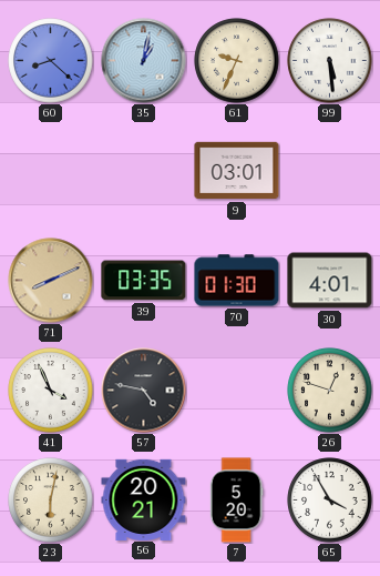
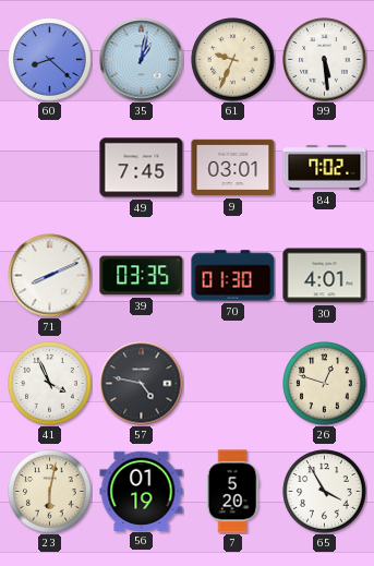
49: none -> 7:45
84: none -> 7:02
71 dial: champagne -> white
56: 20:21 -> 01:19
